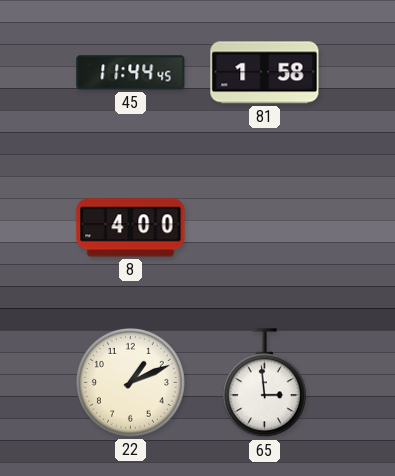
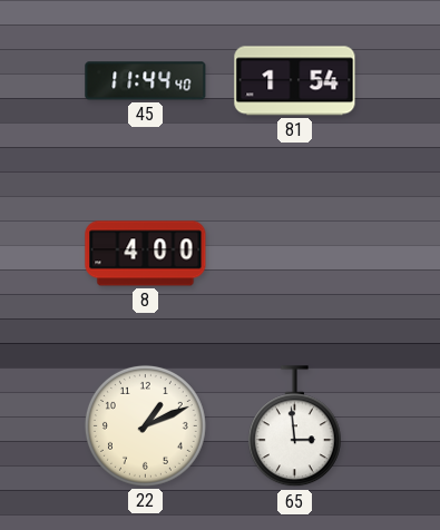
45: 11:44:45 -> 11:44:40
81: 1:58 -> 1:54
